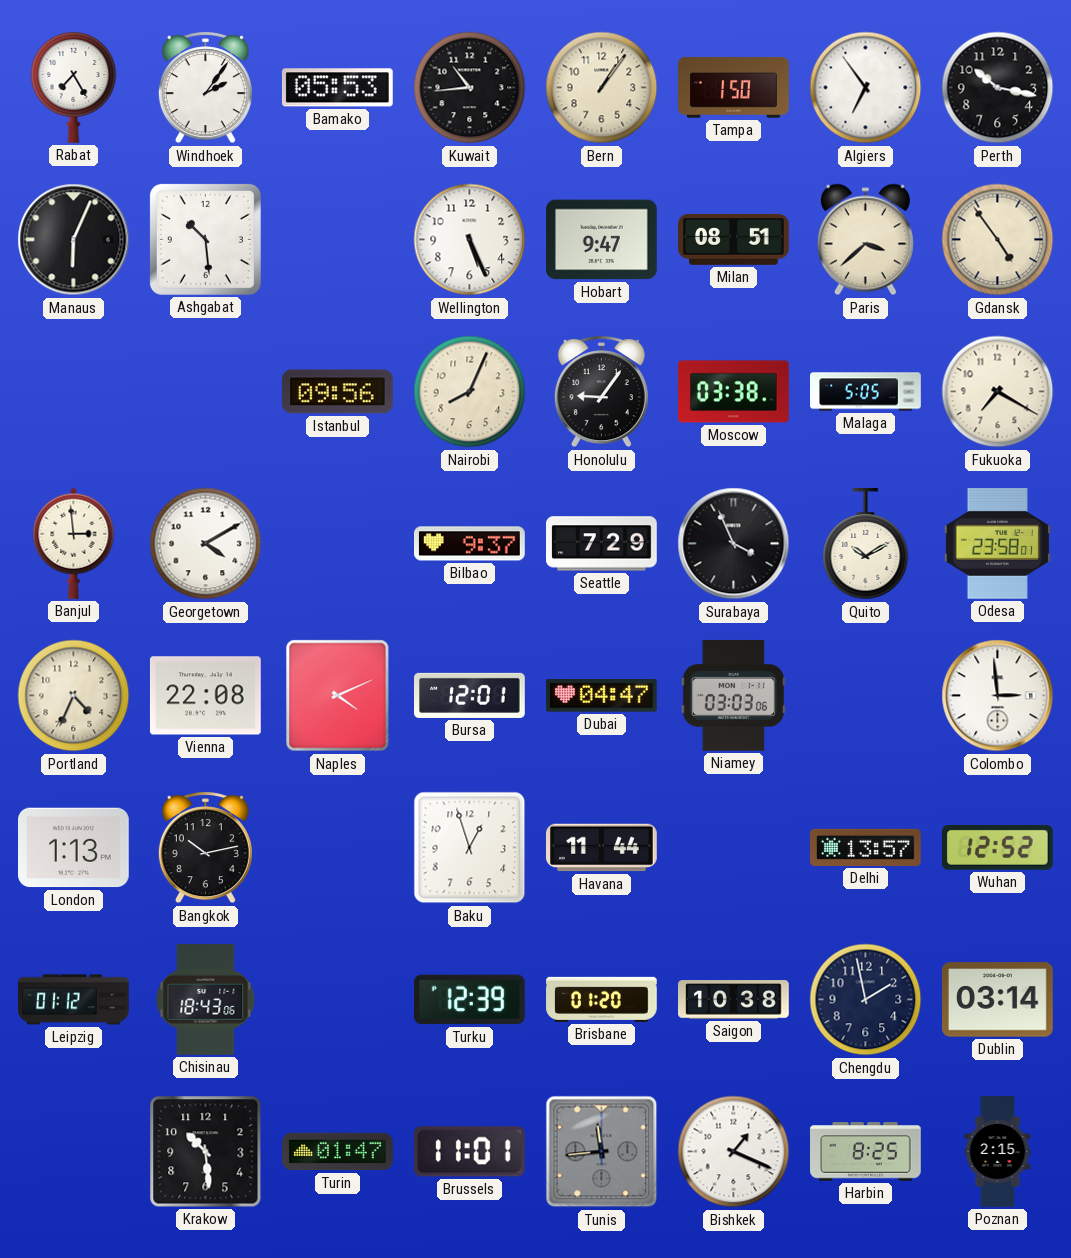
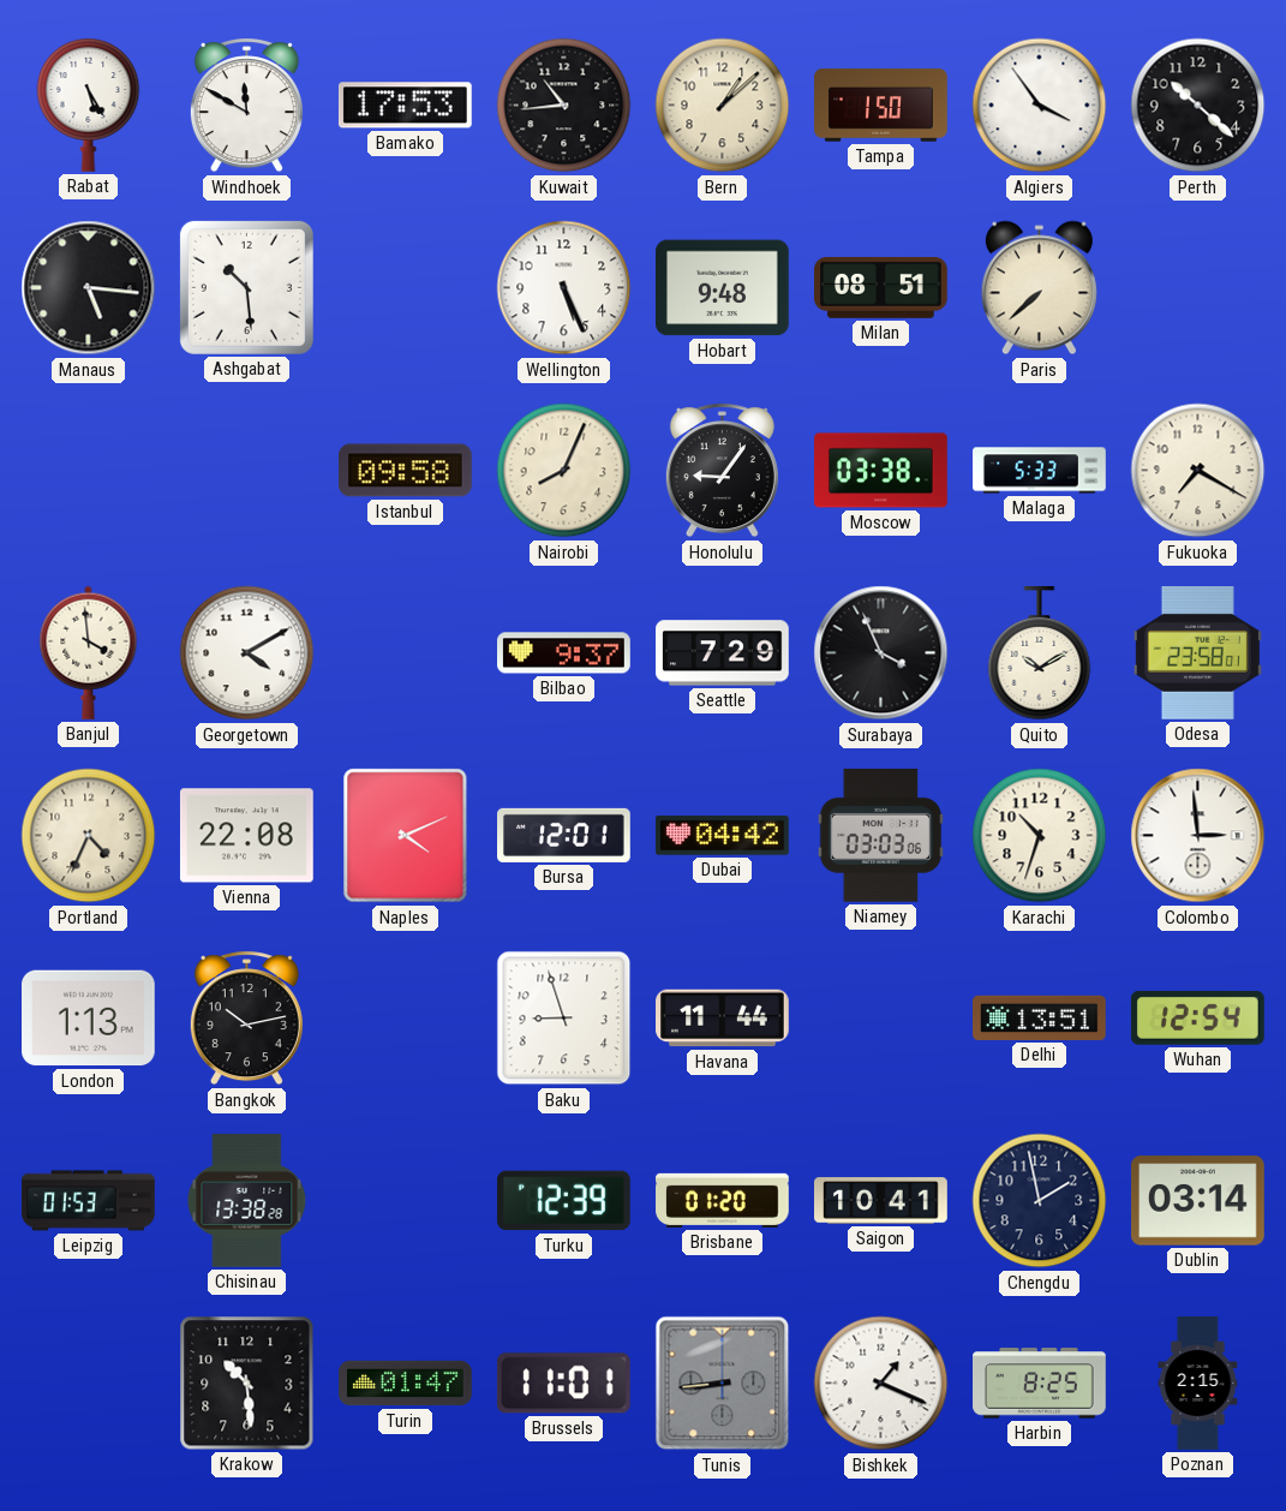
Rabat: 7:25 -> 5:25
Windhoek: 2:06 -> 11:50
Bamako: 05:53 -> 17:53
Bern: 1:06 -> 1:08
Algiers: 6:54 -> 3:54
Perth: 10:17 -> 10:22
Manaus: 6:04 -> 5:16
Hobart: 9:47 -> 9:48
Paris: 3:38 -> 7:38
Gdansk: 4:54 -> none
Istanbul: 09:56 -> 09:58
Malaga: 5:05 -> 5:33
Banjul: 2:59 -> 3:59
Dubai: 04:47 -> 04:42
Karachi: none -> 10:33
Baku: 12:57 -> 8:57
Delhi: 13:57 -> 13:51
Wuhan: 12:52 -> 12:54
Leipzig: 01:12 -> 01:53
Chisinau: 18:43 -> 13:38
Saigon: 10:38 -> 10:41
Tunis: 11:44 -> 8:44
